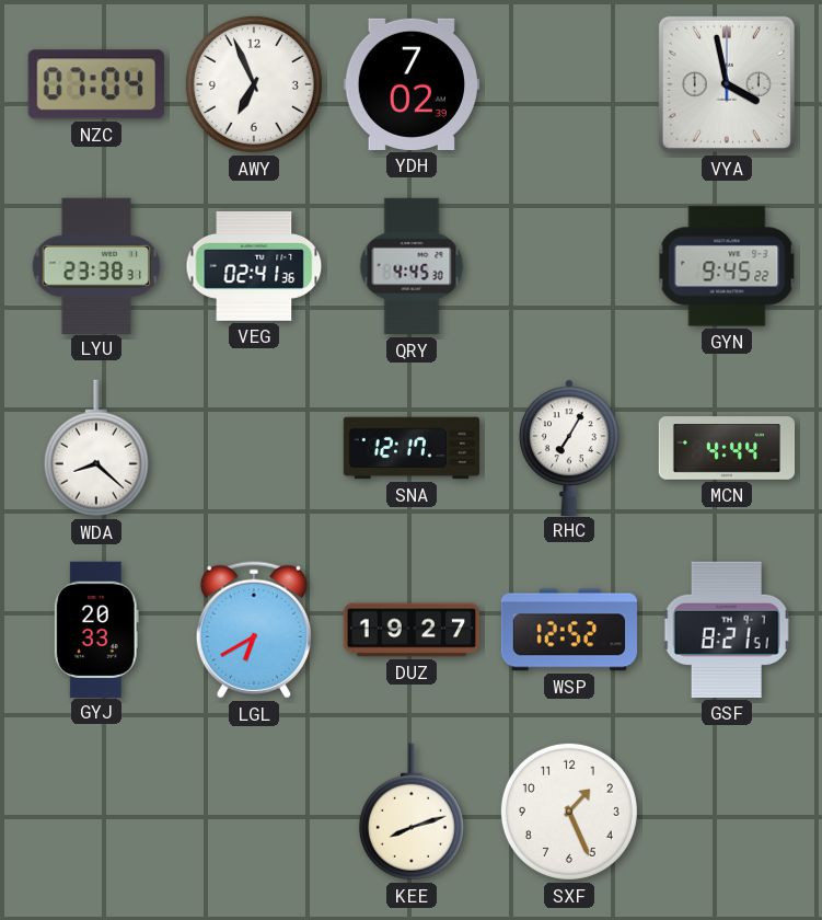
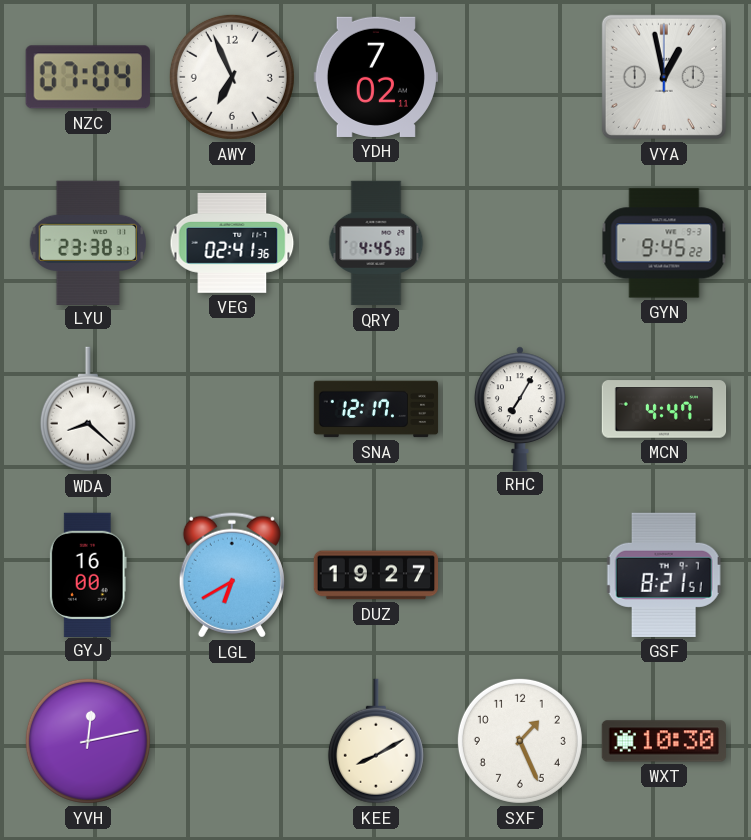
YDH: 7:02:39 -> 7:02:11
VYA: 3:58 -> 12:58
MCN: 4:44 -> 4:47
GYJ: 20:33 -> 16:00
WSP: 12:52 -> none
YVH: none -> 12:13
KEE: 8:12 -> 8:10
WXT: none -> 10:30
